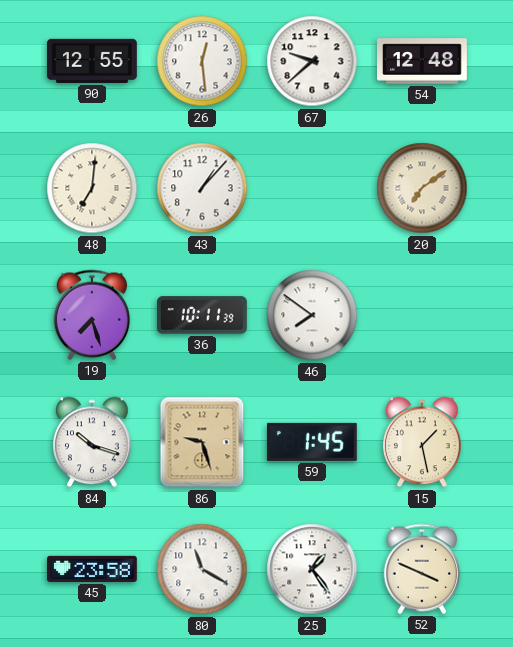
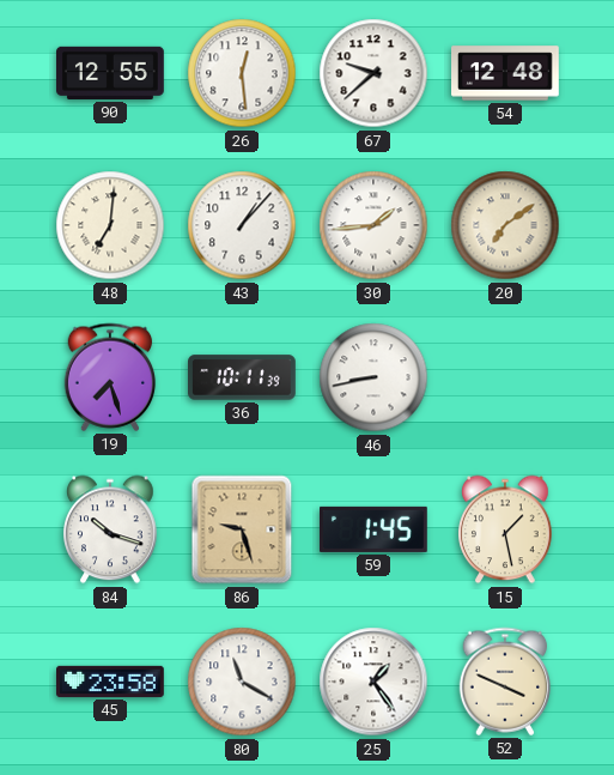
30: none -> 1:44
46: 7:51 -> 8:43
